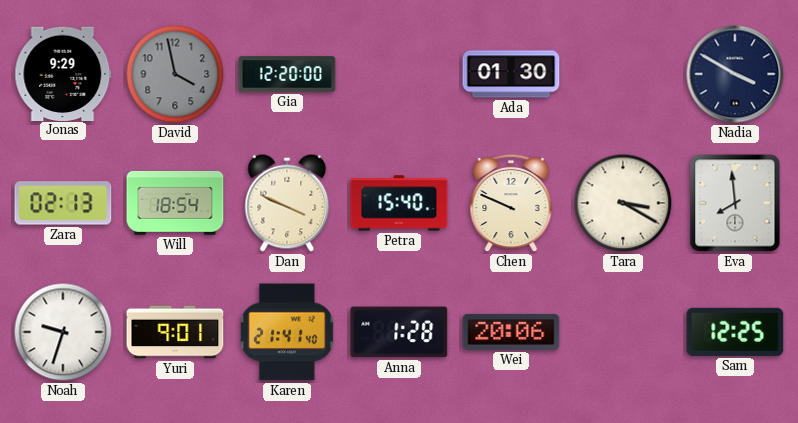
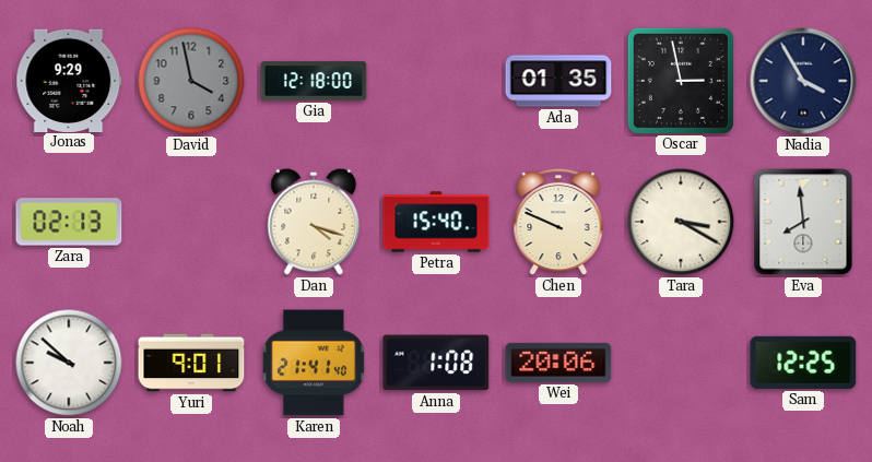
Gia: 12:20 -> 12:18
Ada: 01:30 -> 01:35
Oscar: none -> 2:58
Nadia: 3:50 -> 3:55
Will: 18:54 -> none
Dan: 3:49 -> 4:18
Noah: 9:33 -> 9:52
Anna: 1:28 -> 1:08
